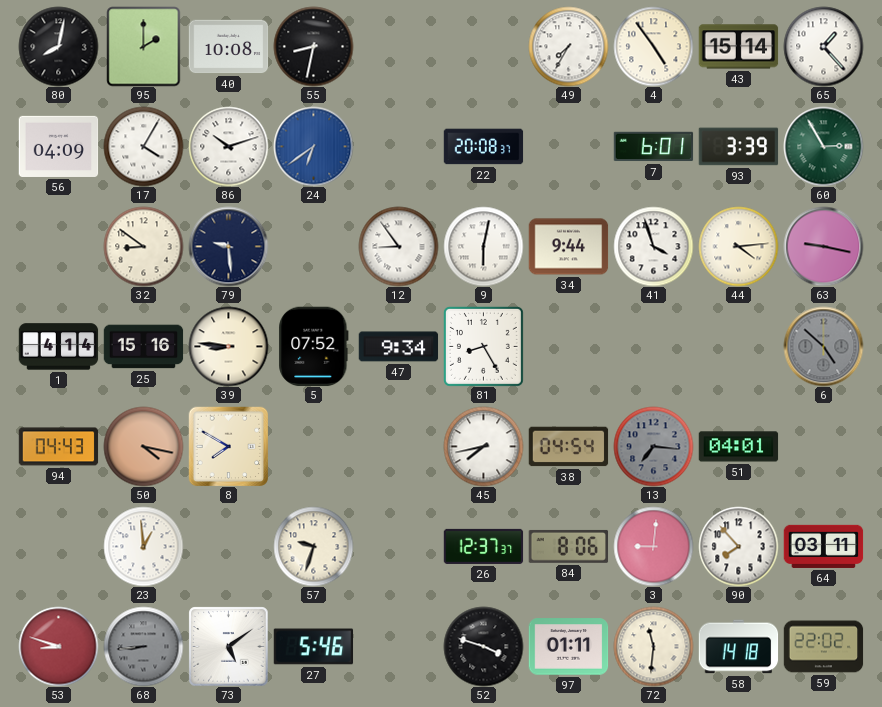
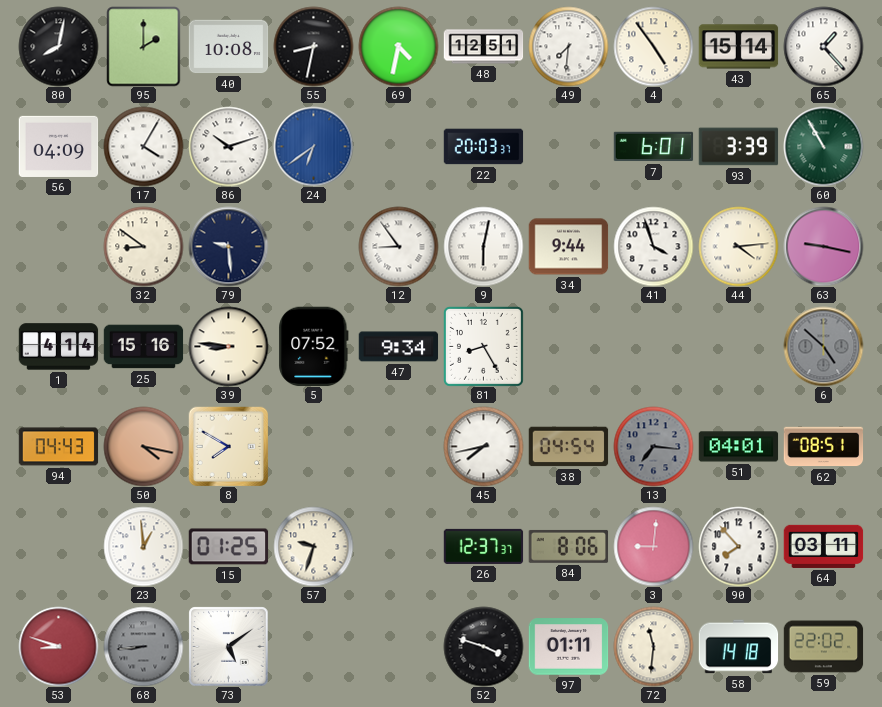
69: none -> 4:32
48: none -> 12:51
49: 7:35 -> 7:31
22: 20:08 -> 20:03
60: 2:55 -> 10:55
62: none -> 08:51
15: none -> 01:25
27: 5:46 -> none
